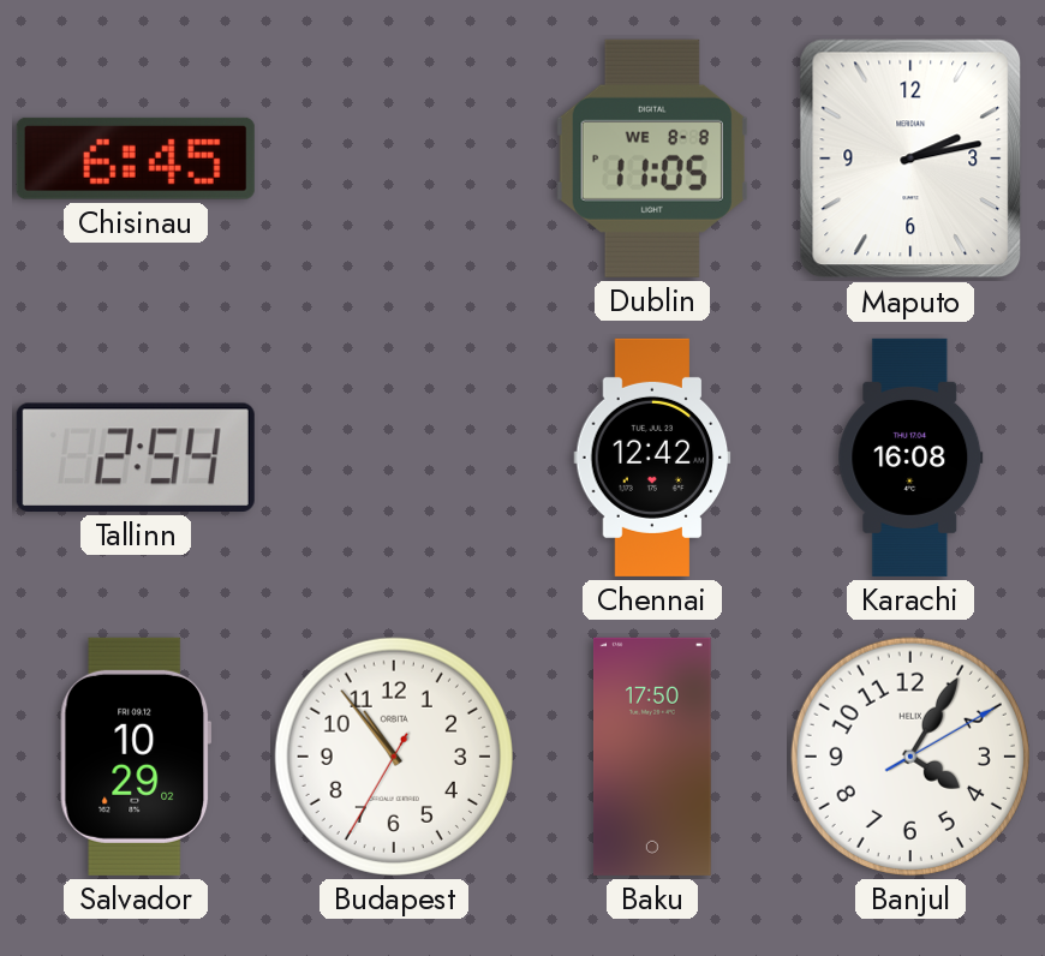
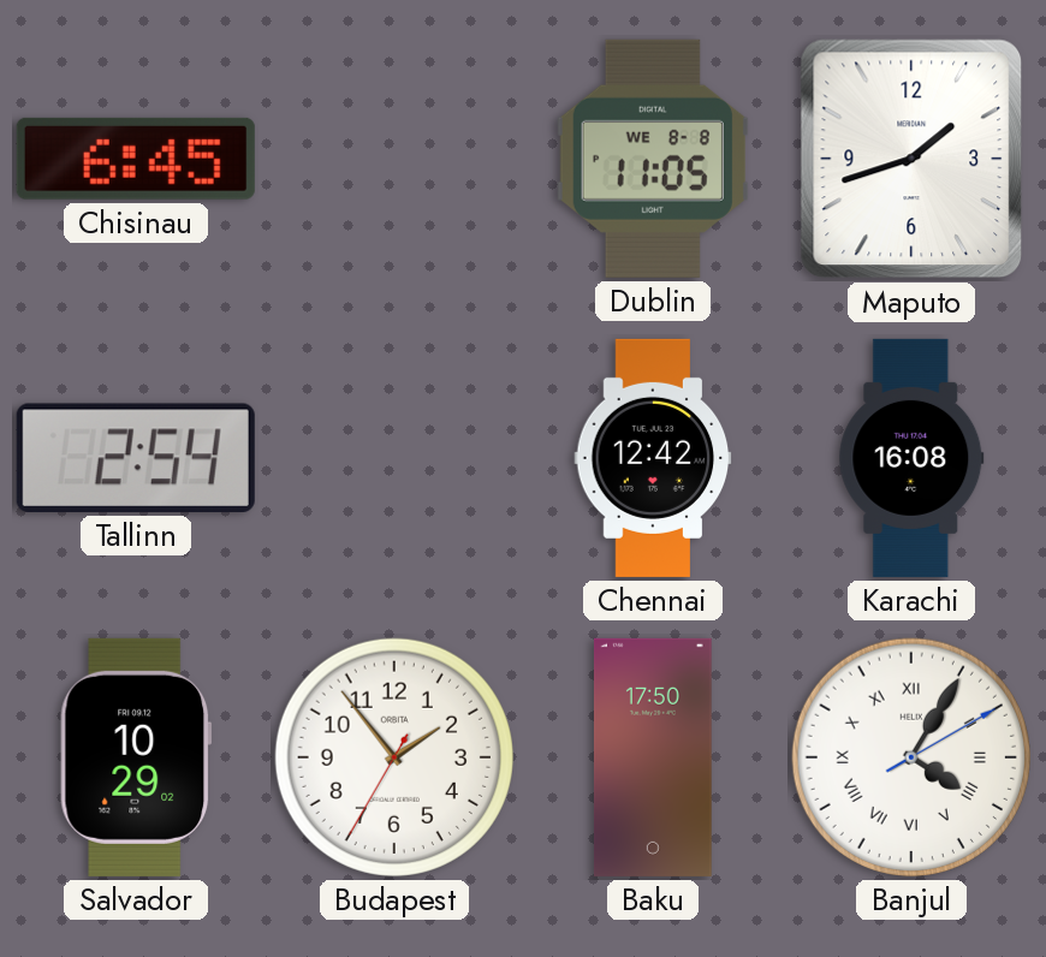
Maputo: 2:13 -> 1:42
Budapest: 10:53 -> 1:53
Banjul numerals: Arabic -> Roman
